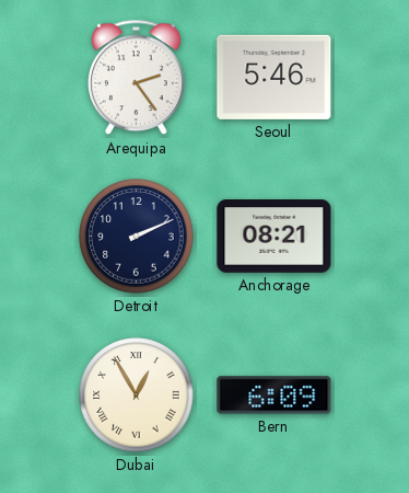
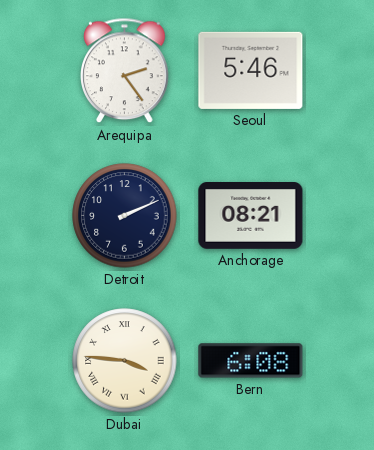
Dubai: 12:55 -> 3:46
Bern: 6:09 -> 6:08
